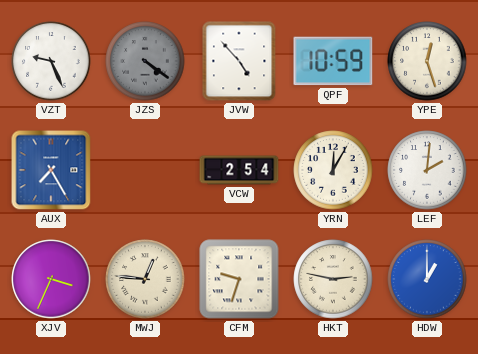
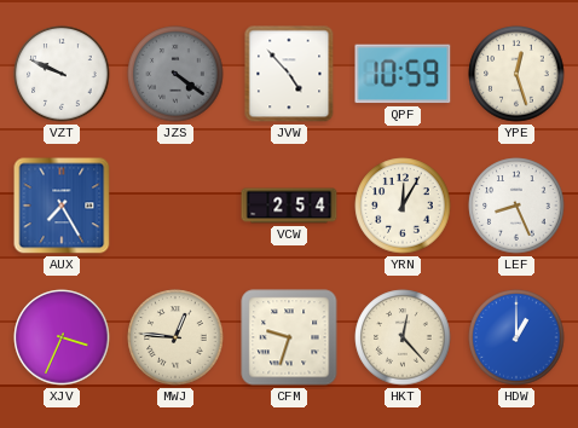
VZT: 9:26 -> 9:49
LEF: 2:01 -> 8:26
HKT: 2:47 -> 12:23
